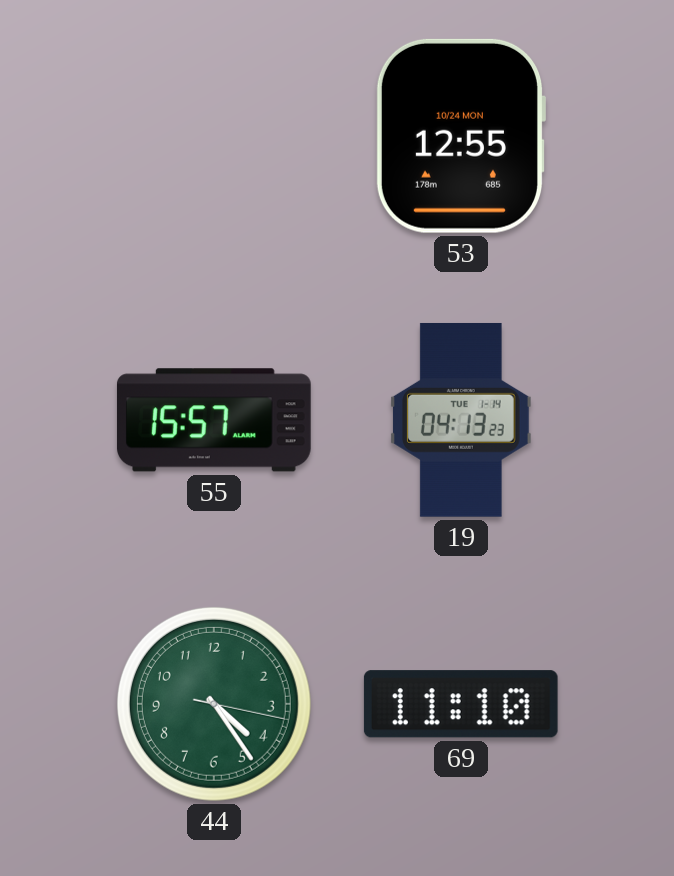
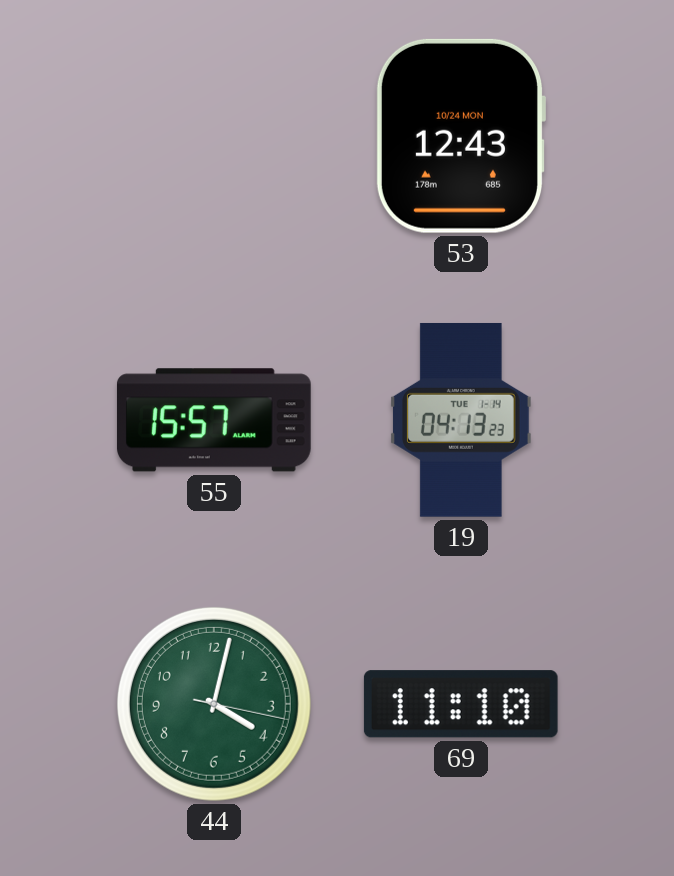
53: 12:55 -> 12:43
44: 4:24 -> 4:02
